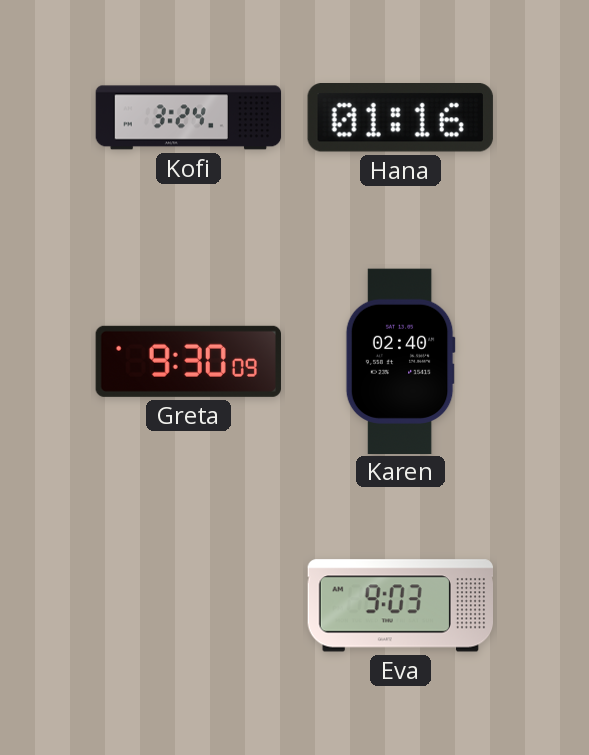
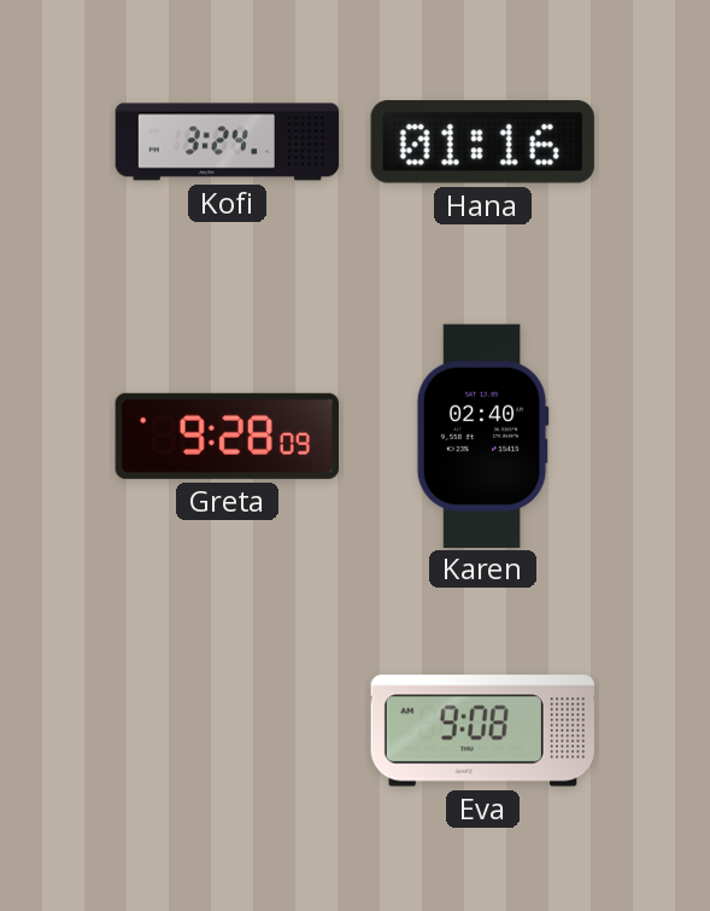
Greta: 9:30 -> 9:28
Eva: 9:03 -> 9:08
